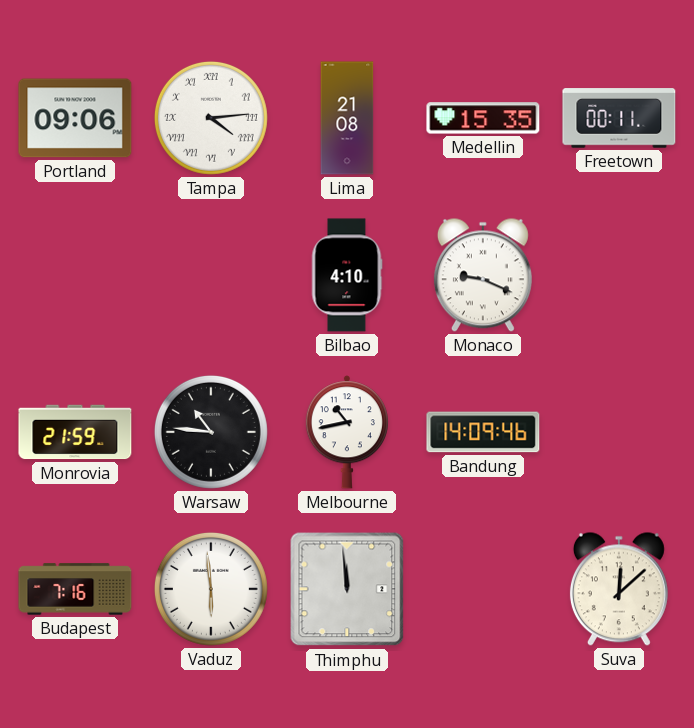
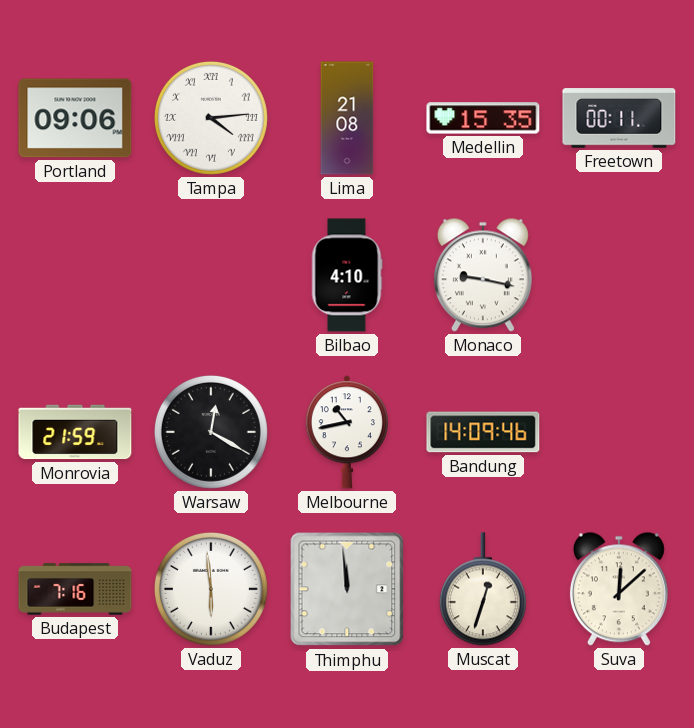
Monaco: 9:19 -> 9:17
Warsaw: 10:46 -> 12:20
Muscat: none -> 12:33
